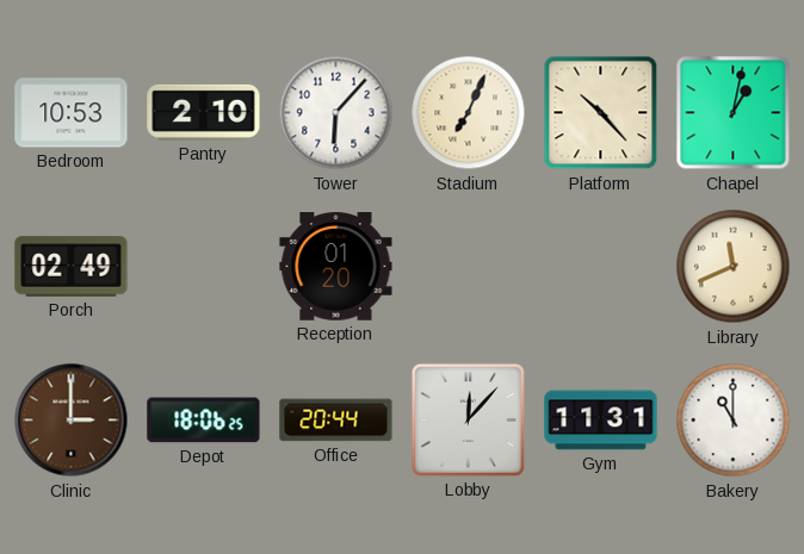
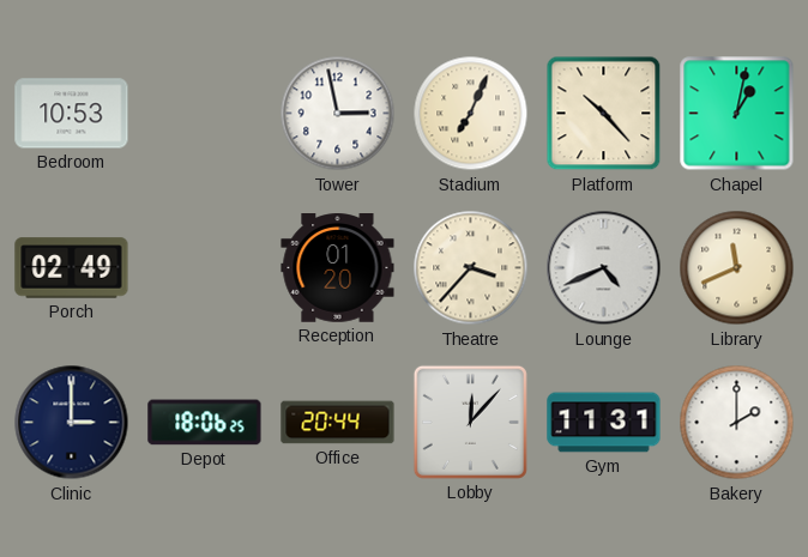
Pantry: 2:10 -> none
Tower: 6:07 -> 2:58
Theatre: none -> 3:37
Lounge: none -> 4:41
Clinic dial: brown -> navy
Bakery: 11:00 -> 2:00
